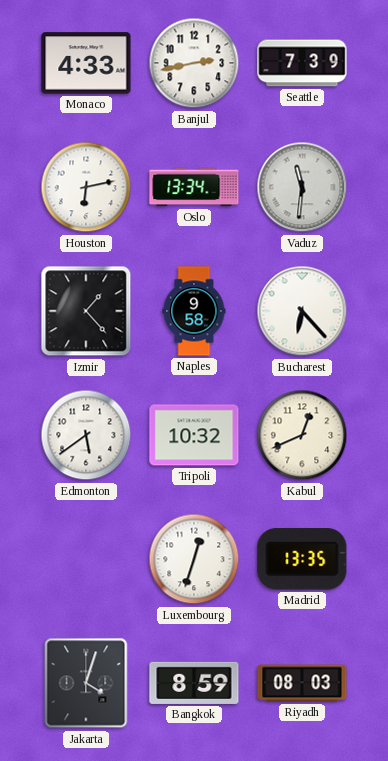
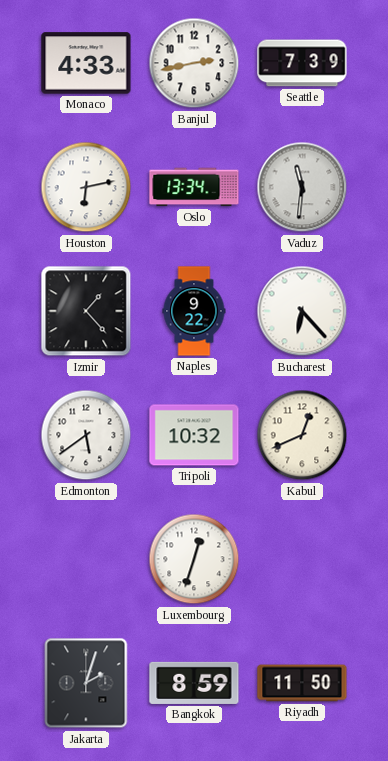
Naples: 9:58 -> 9:22
Madrid: 13:35 -> none
Jakarta: 4:03 -> 2:03
Riyadh: 08:03 -> 11:50
